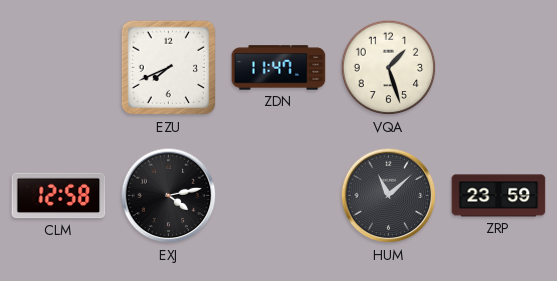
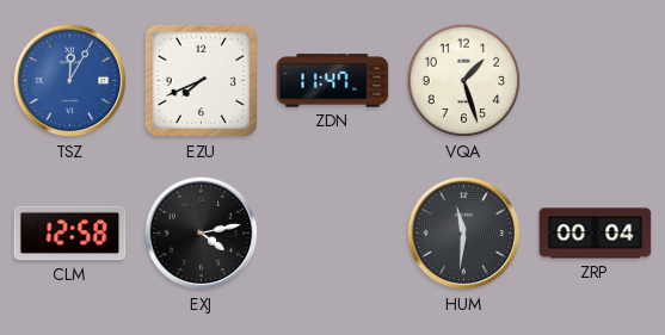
TSZ: none -> 12:05
HUM: 11:08 -> 11:31
ZRP: 23:59 -> 00:04
